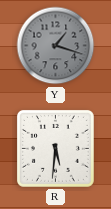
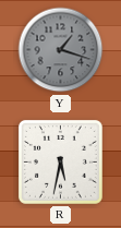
R: 5:31 -> 5:32
